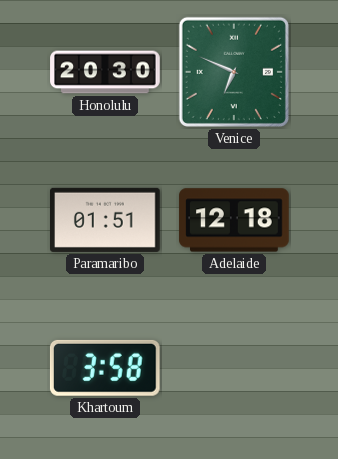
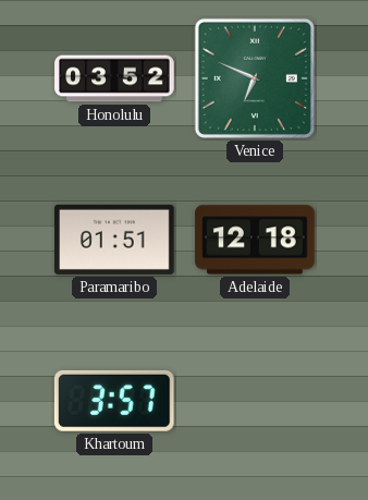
Honolulu: 20:30 -> 03:52
Khartoum: 3:58 -> 3:57
